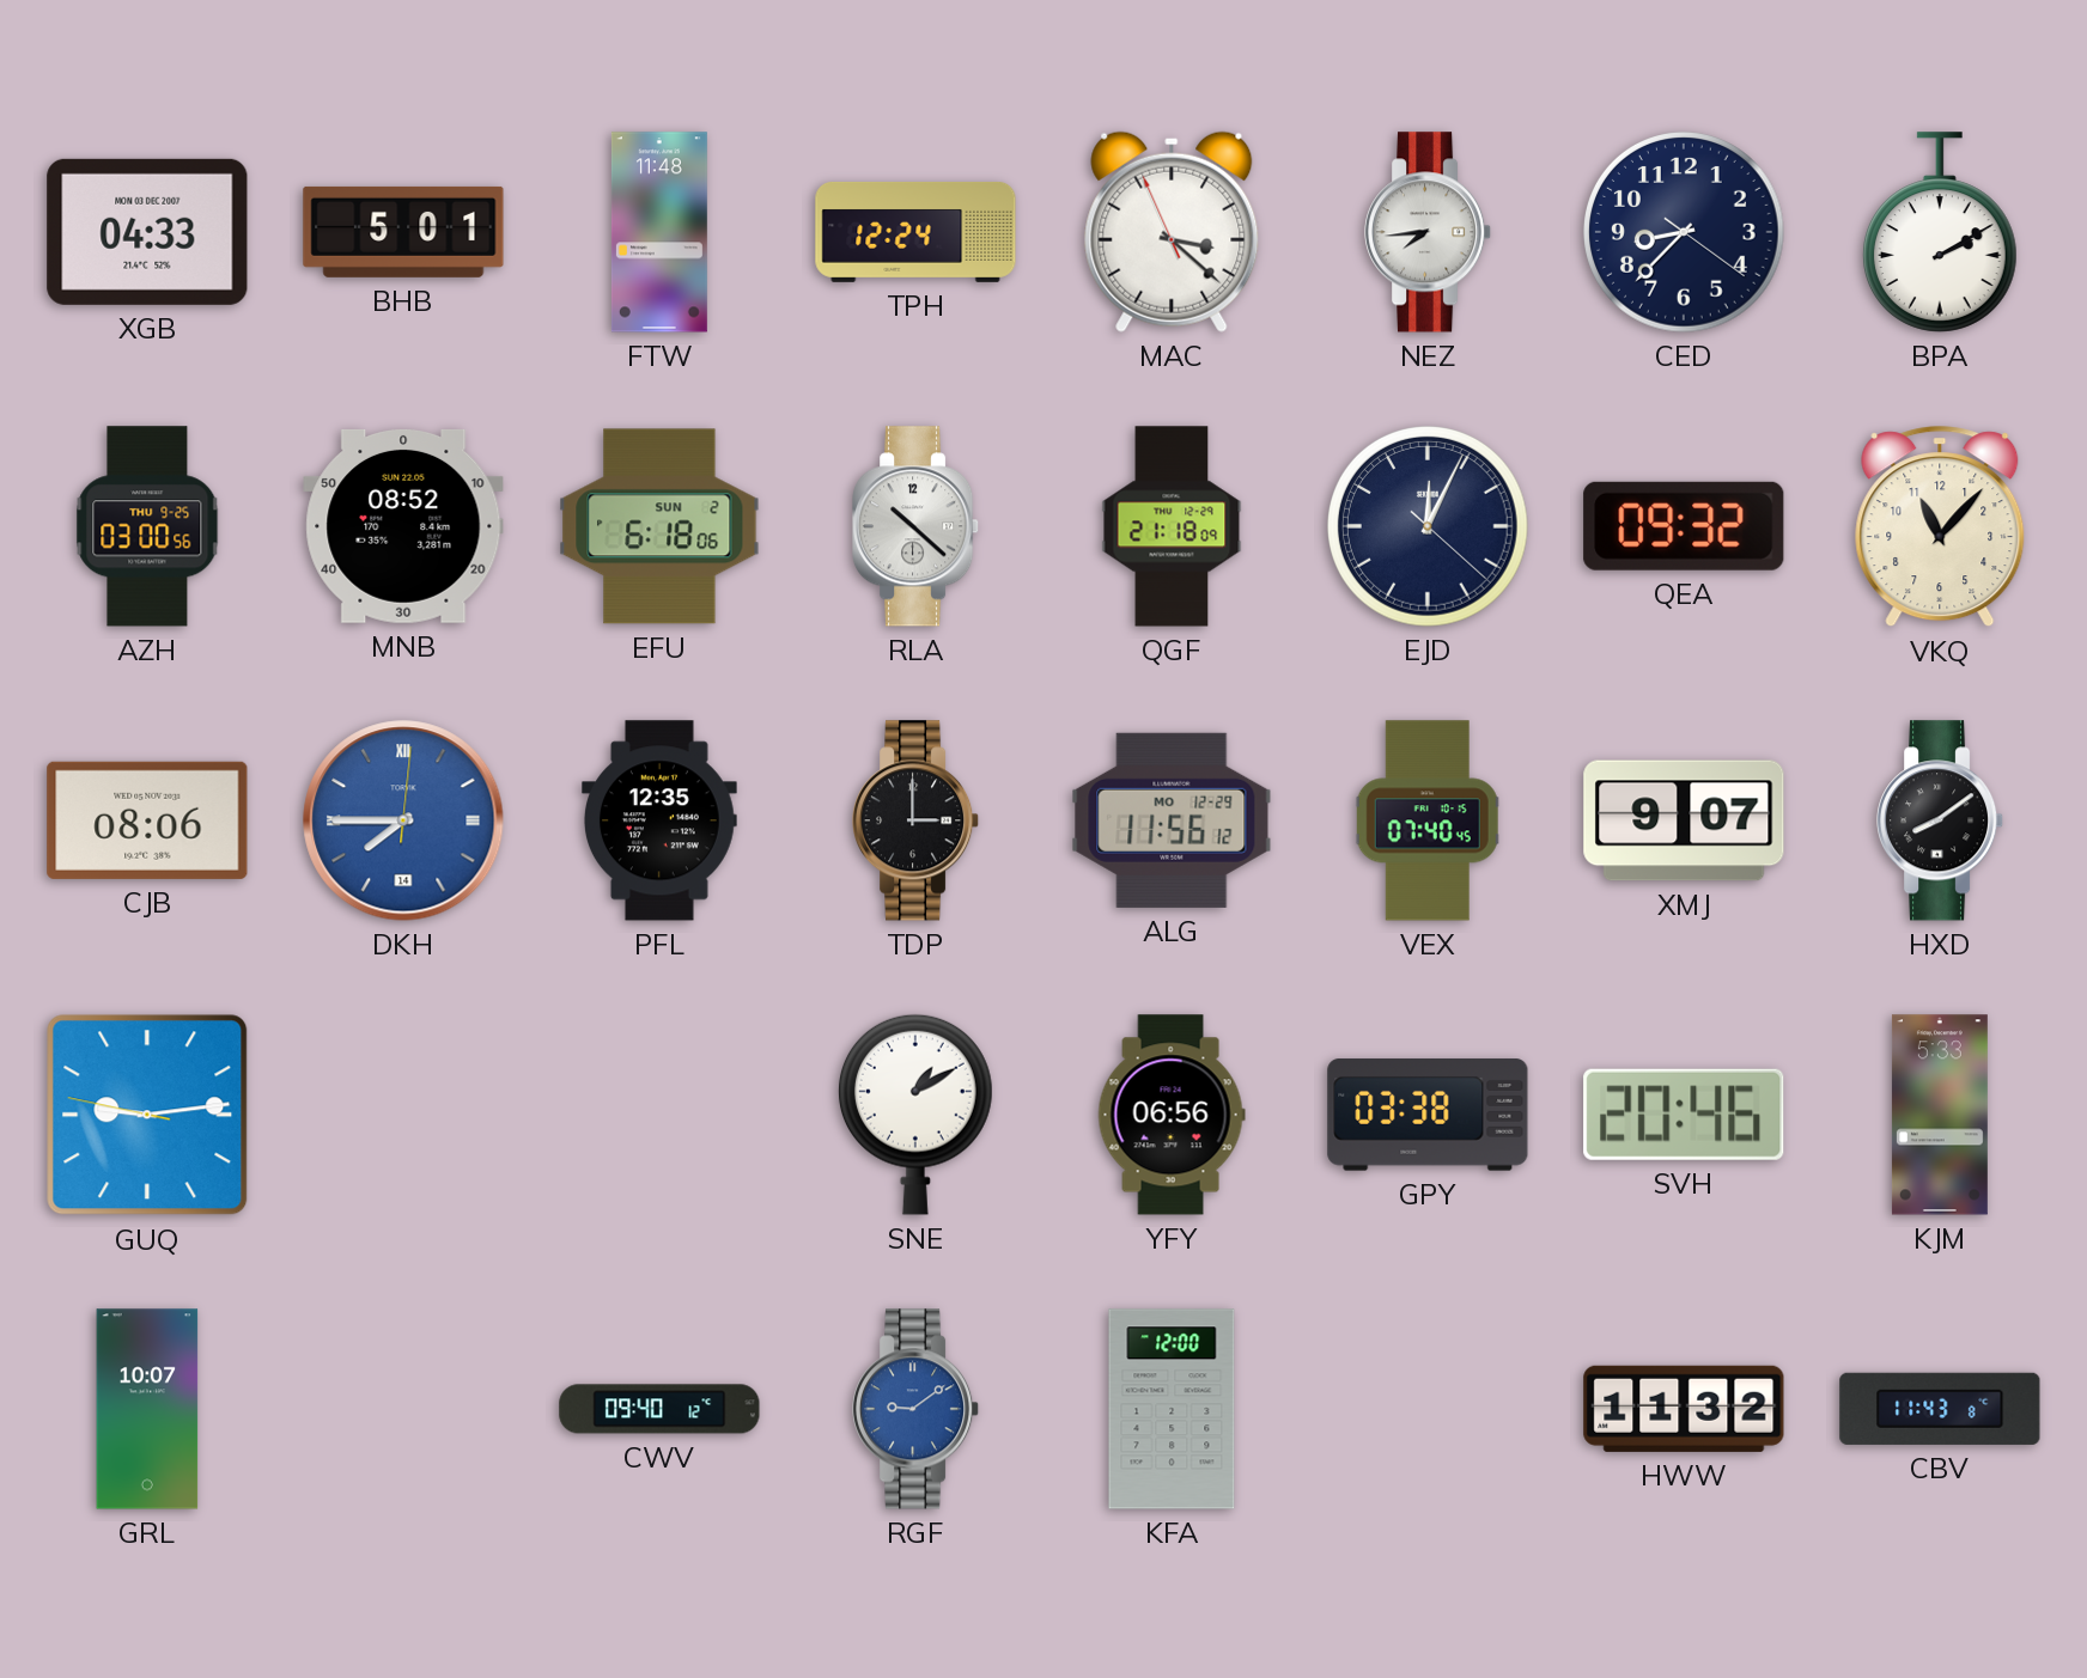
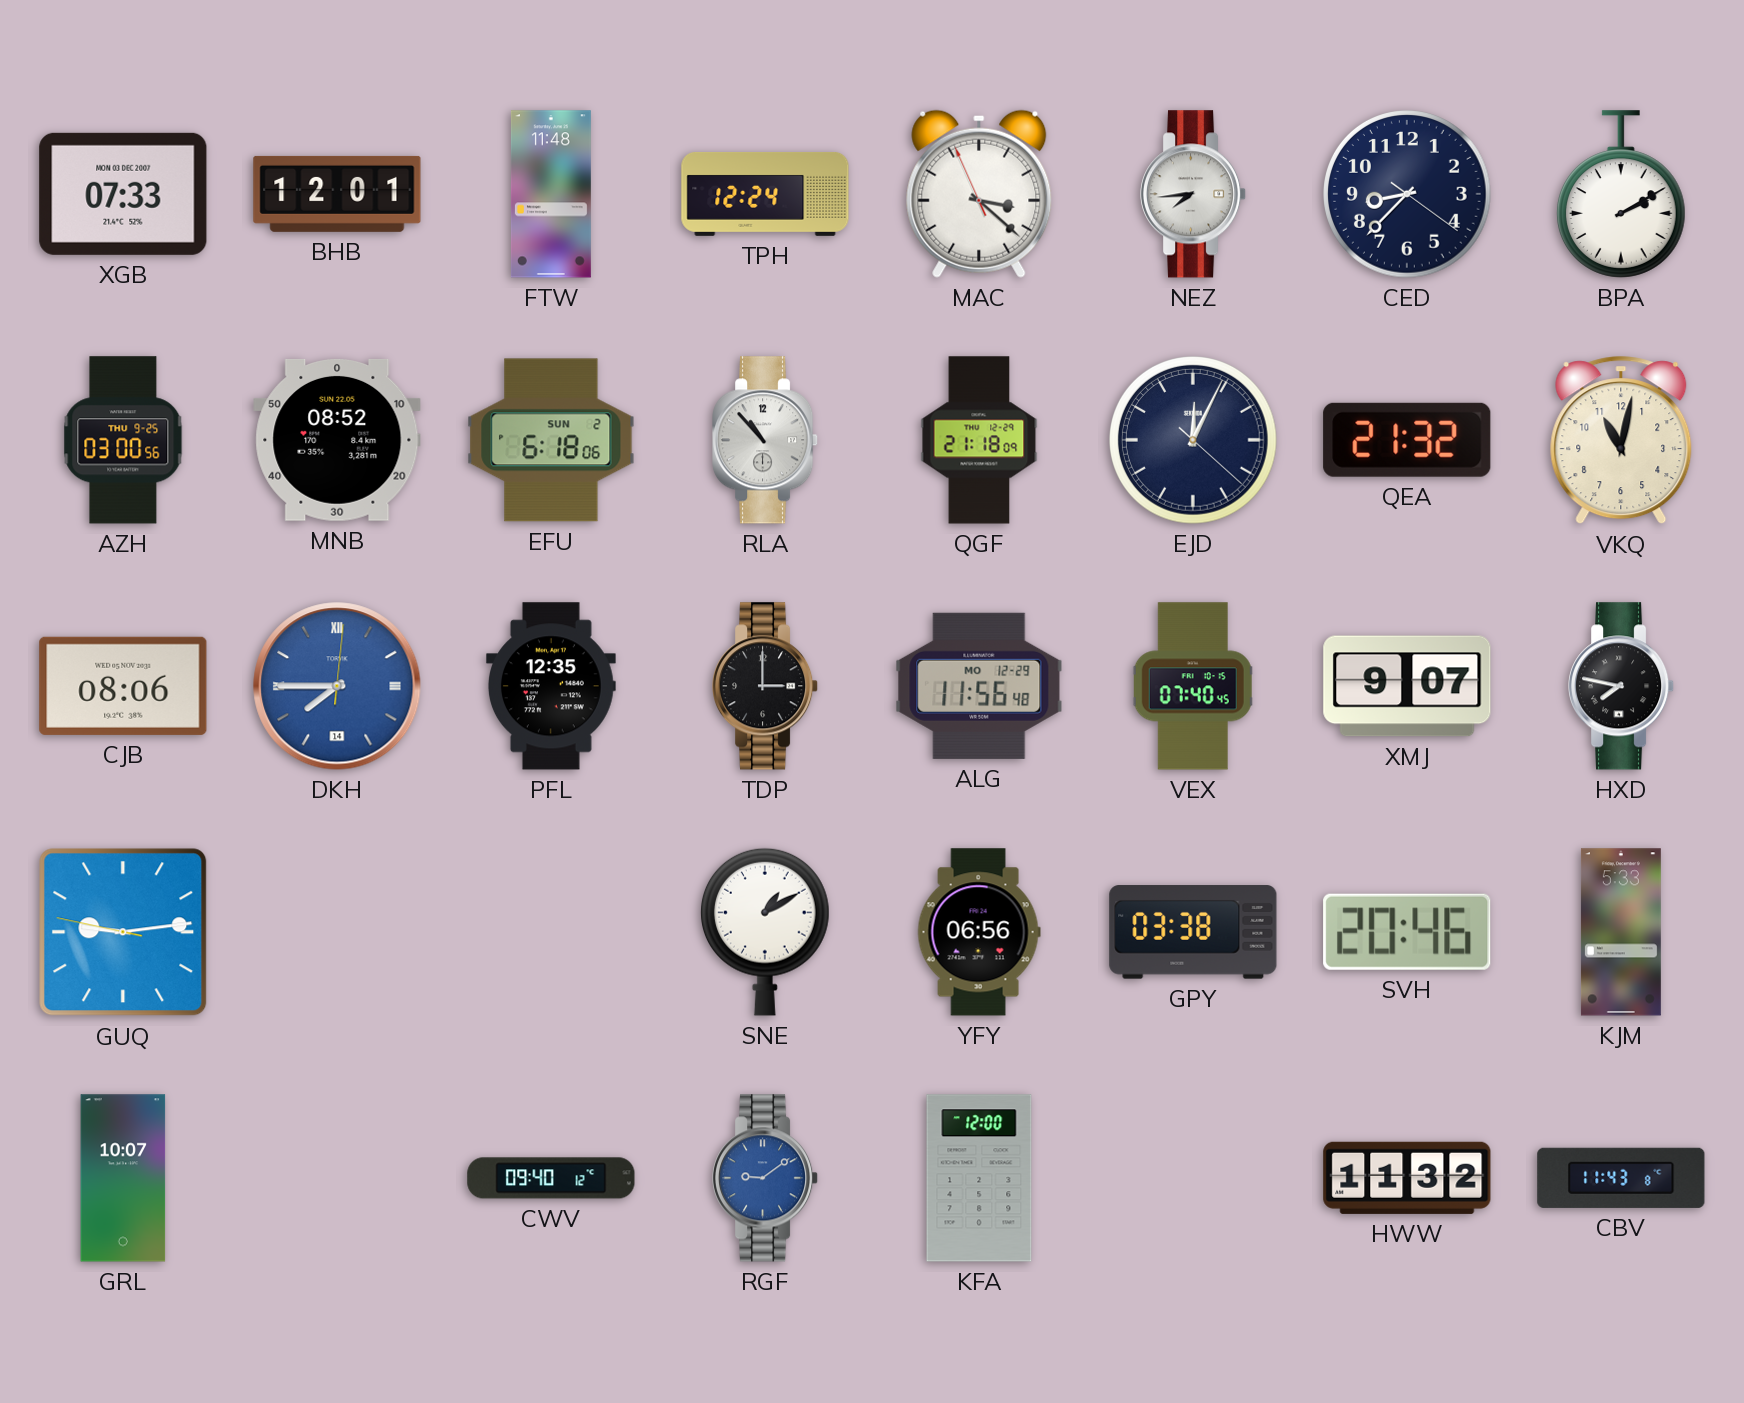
XGB: 04:33 -> 07:33
BHB: 5:01 -> 12:01
RLA: 10:22 -> 10:53
QEA: 09:32 -> 21:32
VKQ: 11:07 -> 11:02
ALG: 11:56:12 -> 11:56:48
HXD: 8:09 -> 7:47
